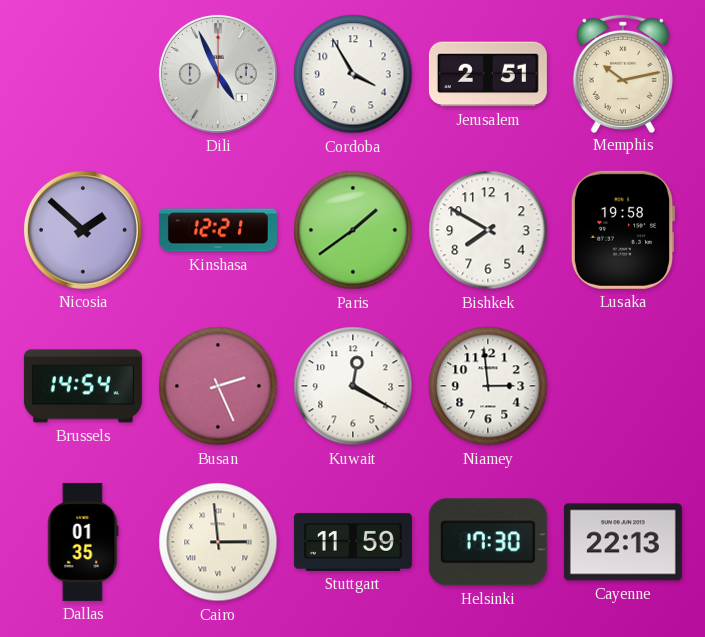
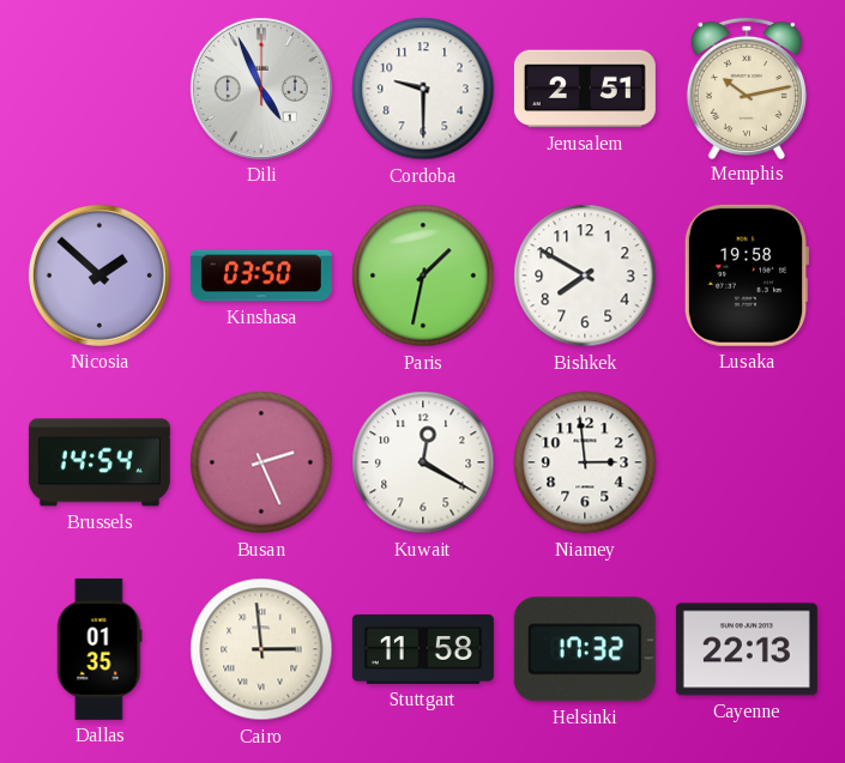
Cordoba: 3:55 -> 9:30
Kinshasa: 12:21 -> 03:50
Paris: 1:39 -> 1:32
Stuttgart: 11:59 -> 11:58
Helsinki: 17:30 -> 17:32
